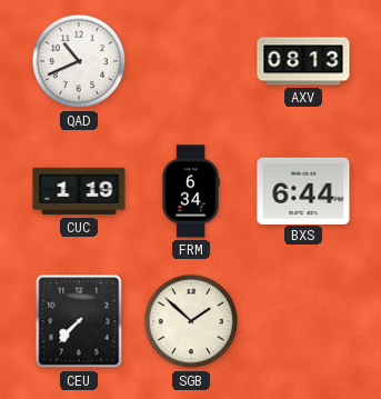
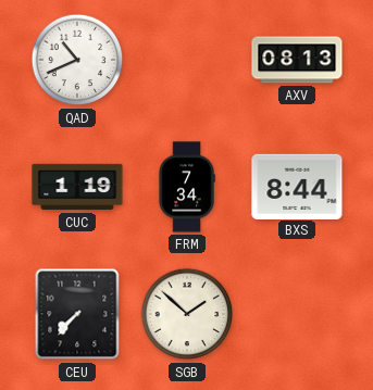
FRM: 6:34 -> 7:34
BXS: 6:44 -> 8:44
